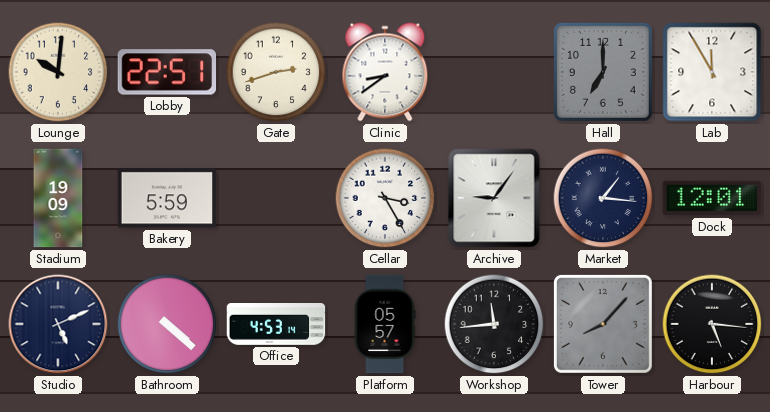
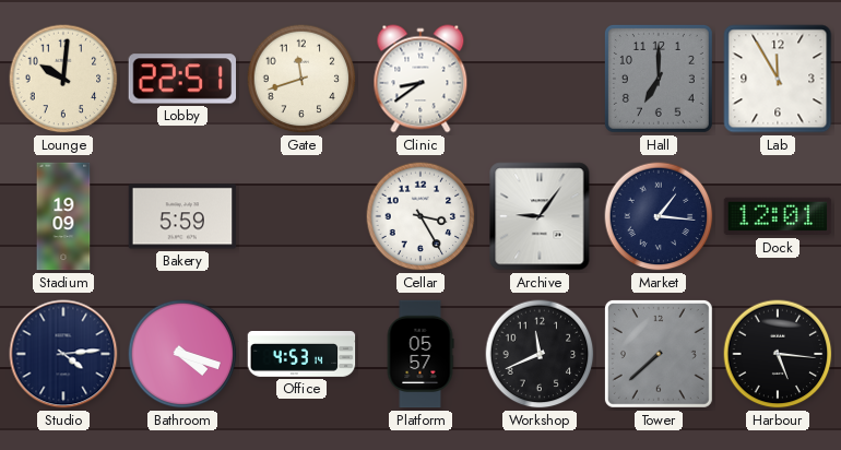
Gate: 2:42 -> 11:42
Studio: 5:11 -> 4:14
Bathroom: 4:22 -> 4:18
Workshop: 11:44 -> 11:41
Tower: 8:07 -> 7:38
